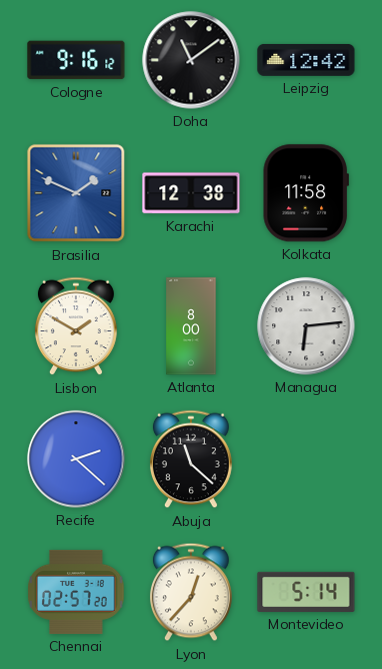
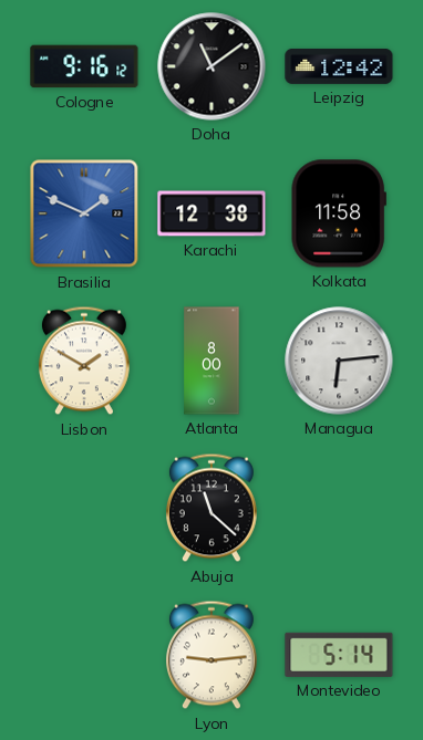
Recife: 2:22 -> none
Chennai: 02:57 -> none
Lyon: 12:37 -> 9:14
